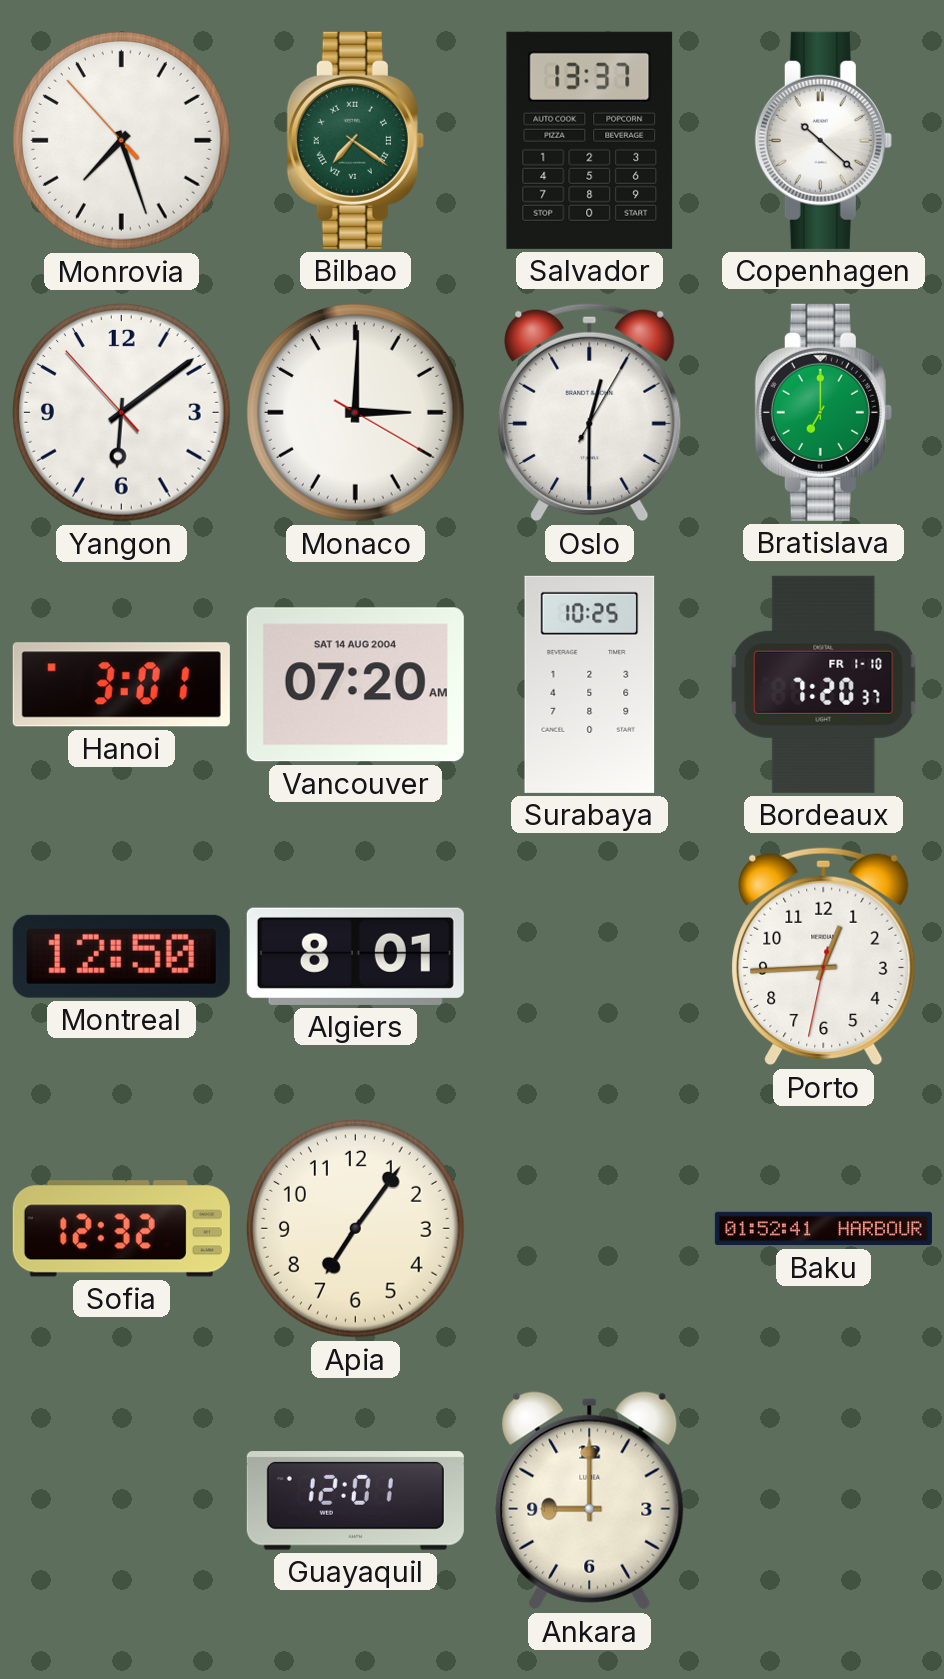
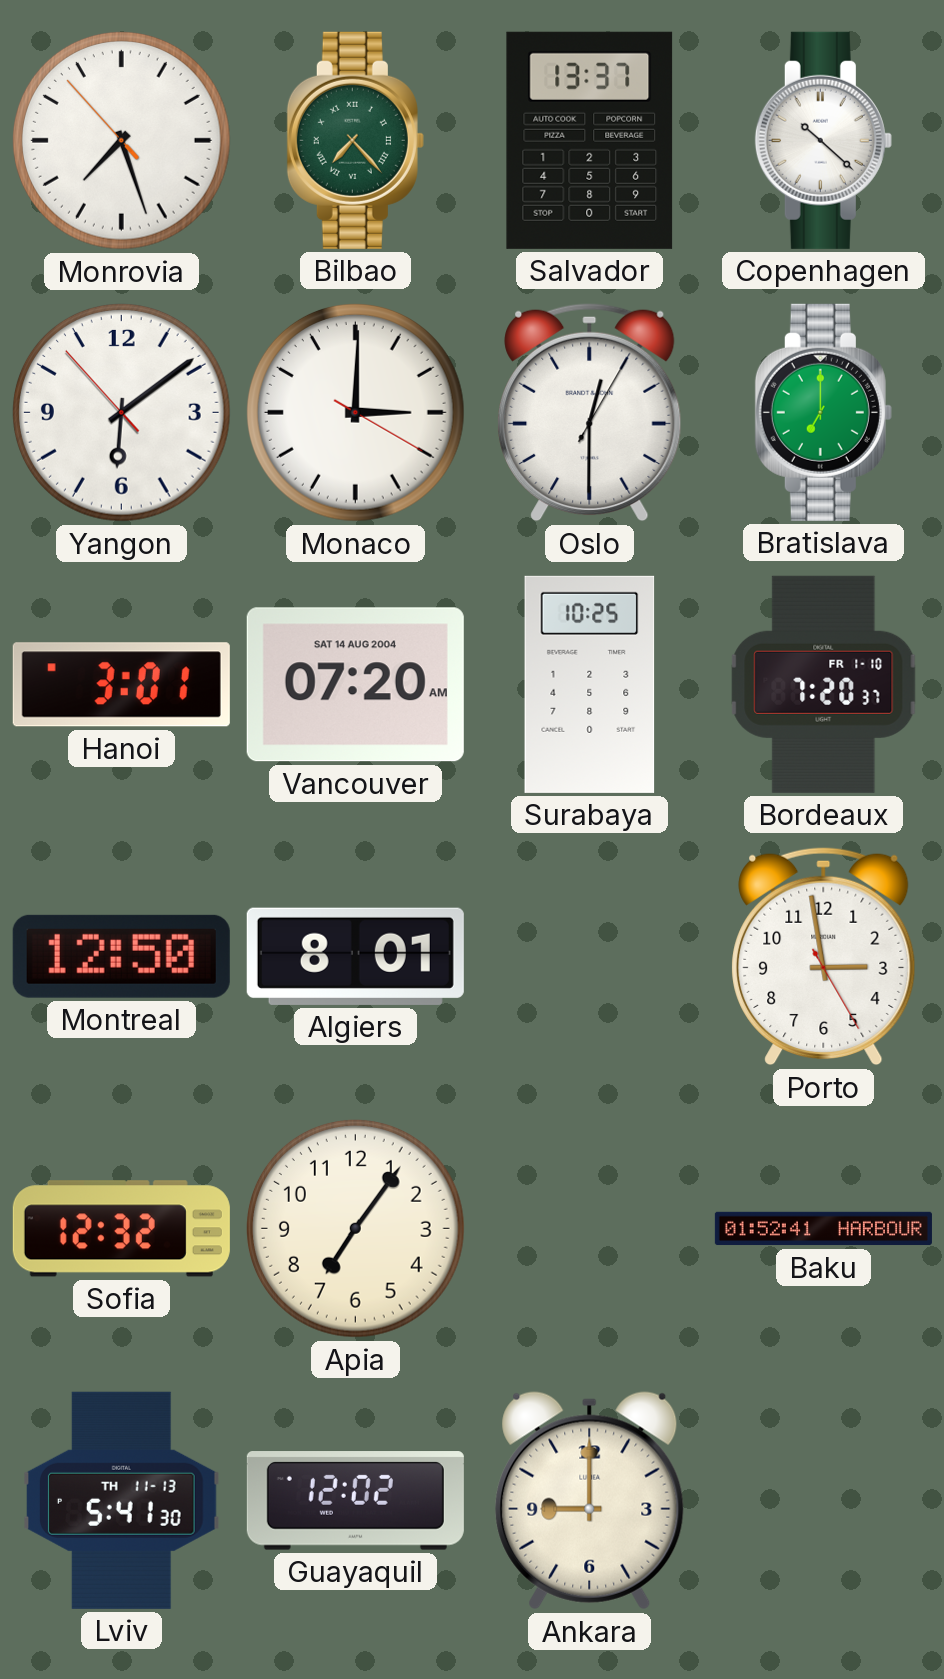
Bilbao: 7:21 -> 7:23
Porto: 12:44 -> 2:58
Lviv: none -> 5:41
Guayaquil: 12:01 -> 12:02
